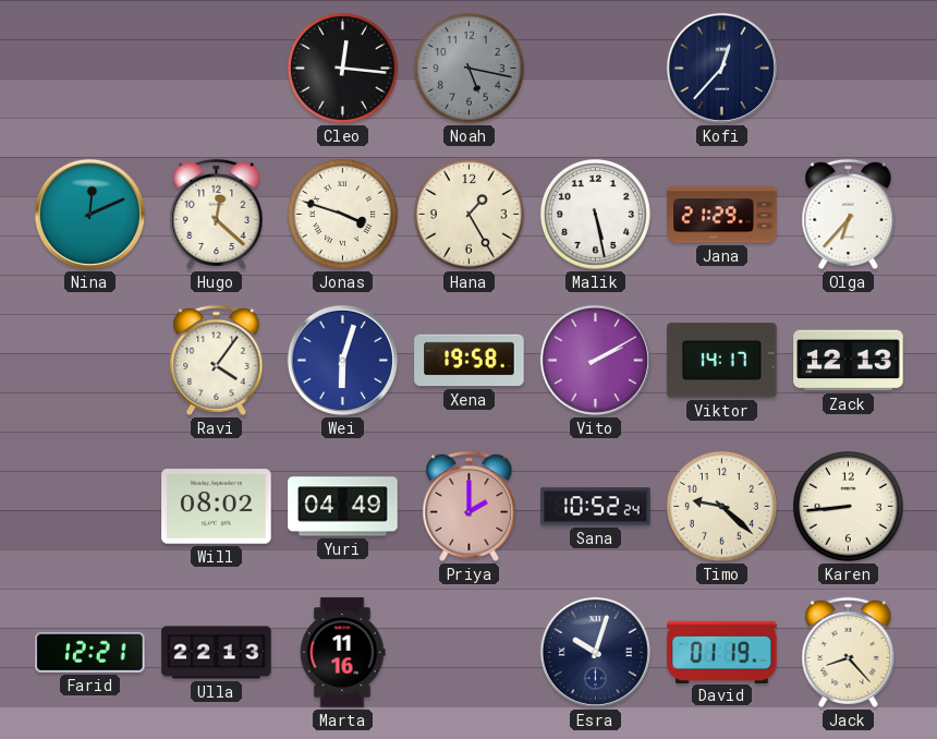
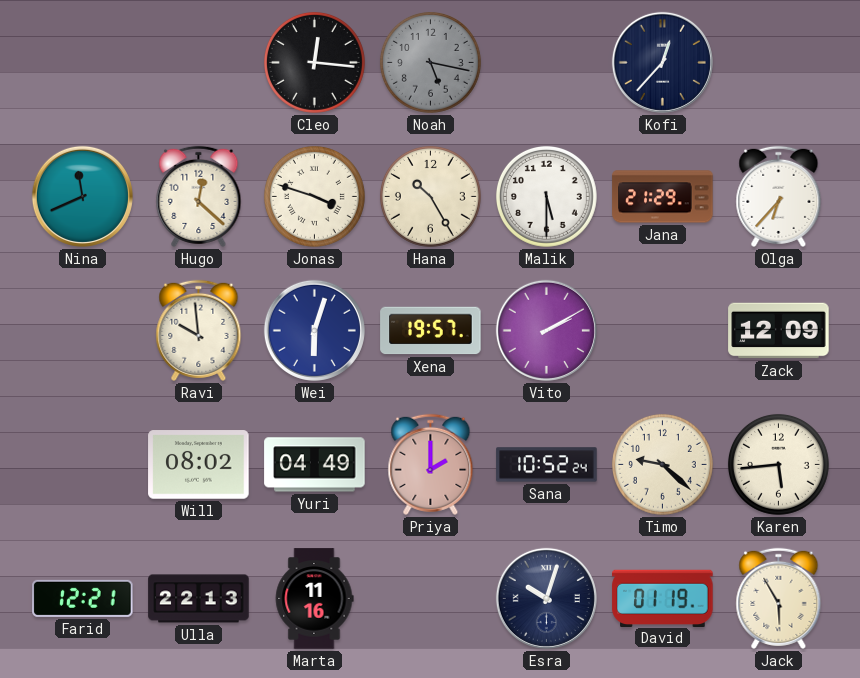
Nina: 12:11 -> 11:41
Hana: 1:25 -> 10:25
Malik: 5:28 -> 5:30
Ravi: 4:06 -> 9:59
Xena: 19:58 -> 19:57
Viktor: 14:17 -> none
Zack: 12:13 -> 12:09
Karen: 8:44 -> 5:44
Jack: 8:23 -> 5:55
